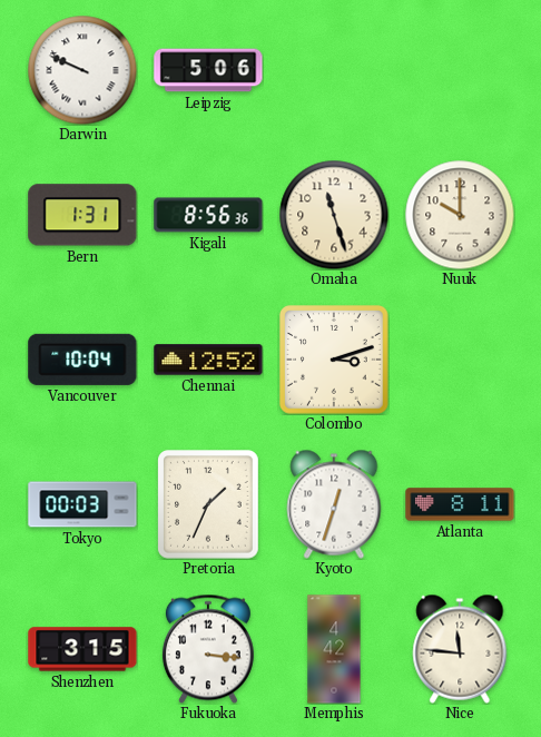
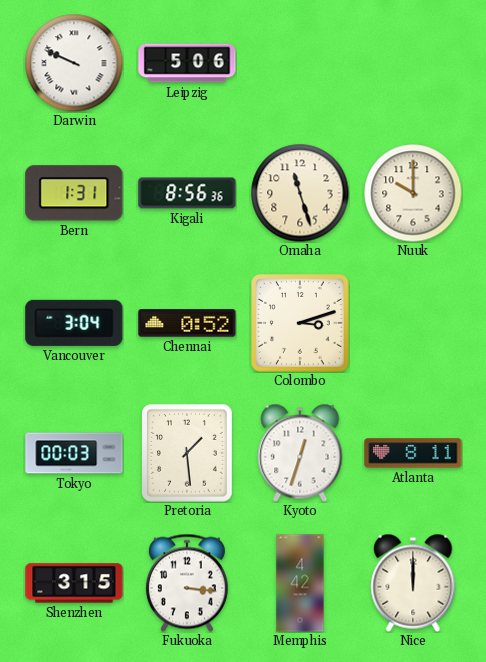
Vancouver: 10:04 -> 3:04
Chennai: 12:52 -> 0:52
Pretoria: 1:34 -> 1:29
Nice: 11:46 -> 12:00
